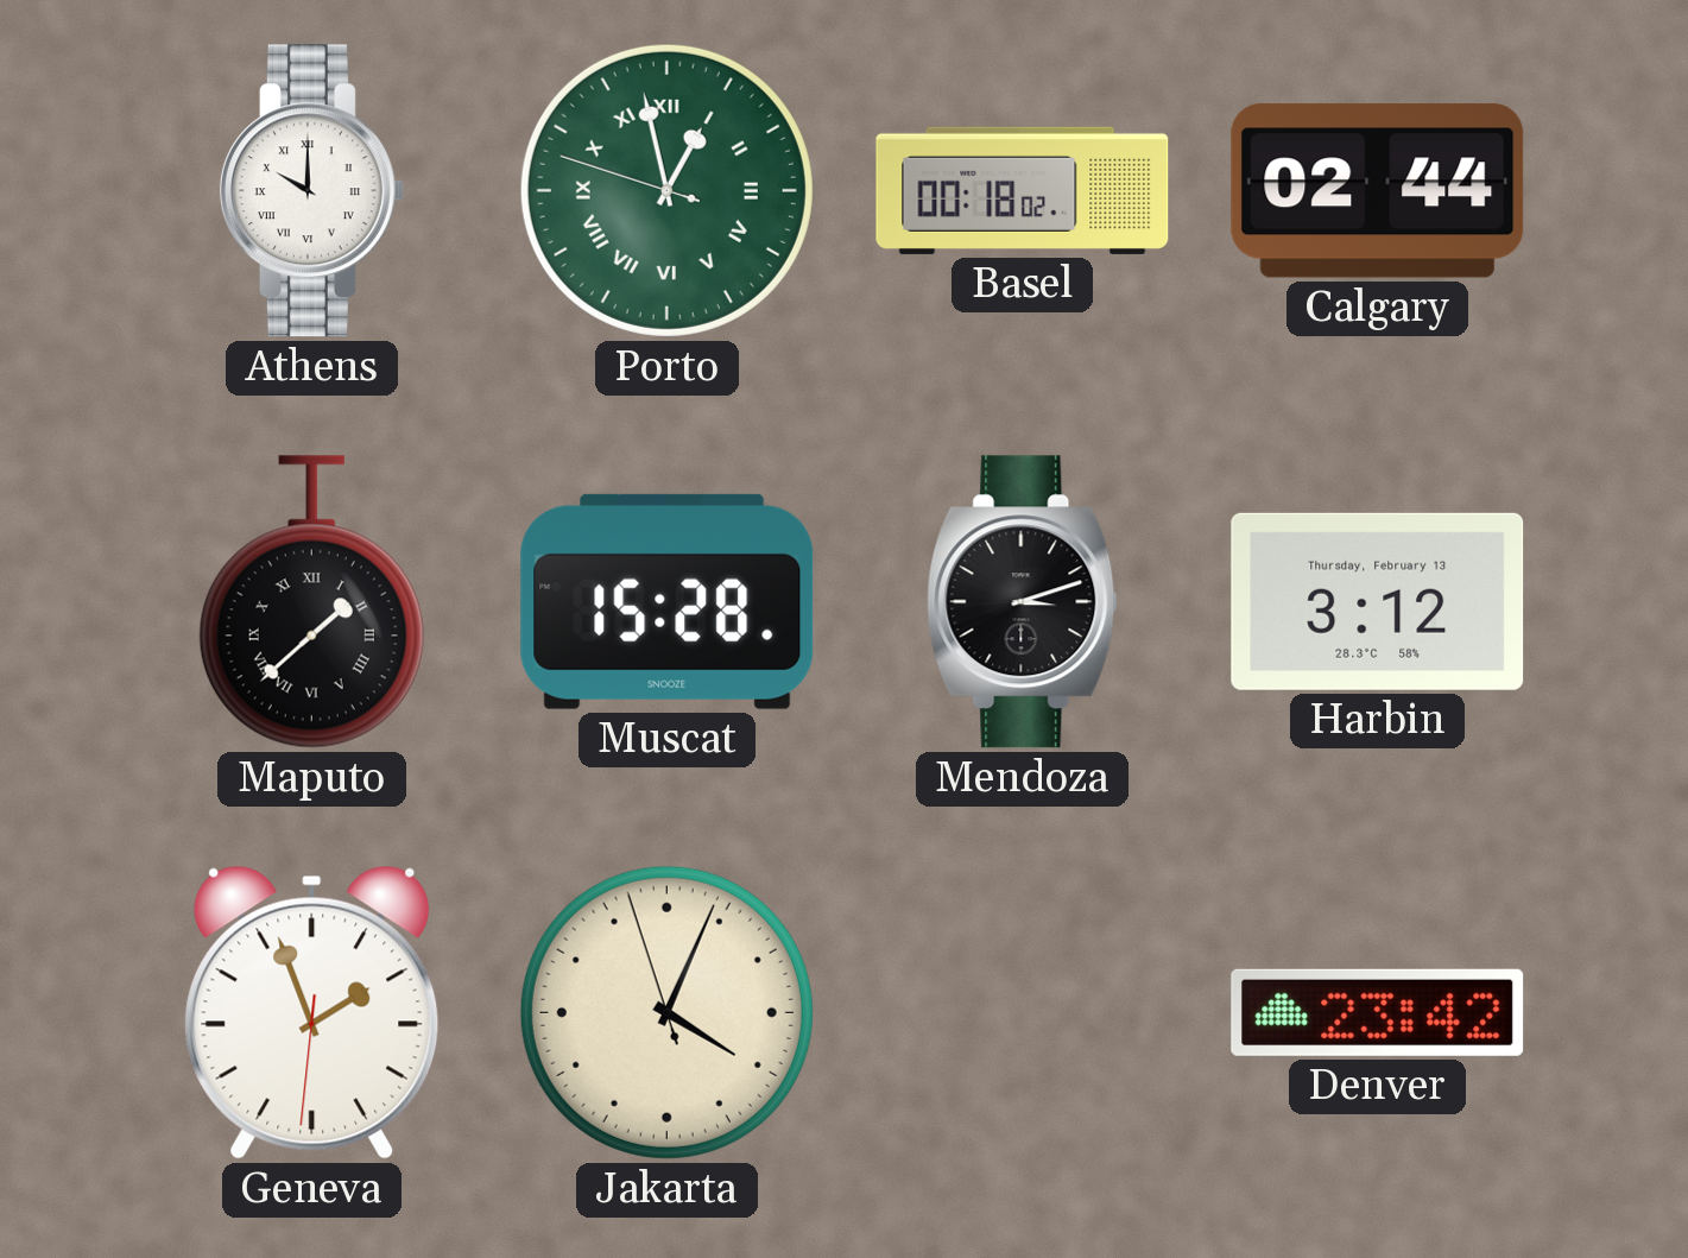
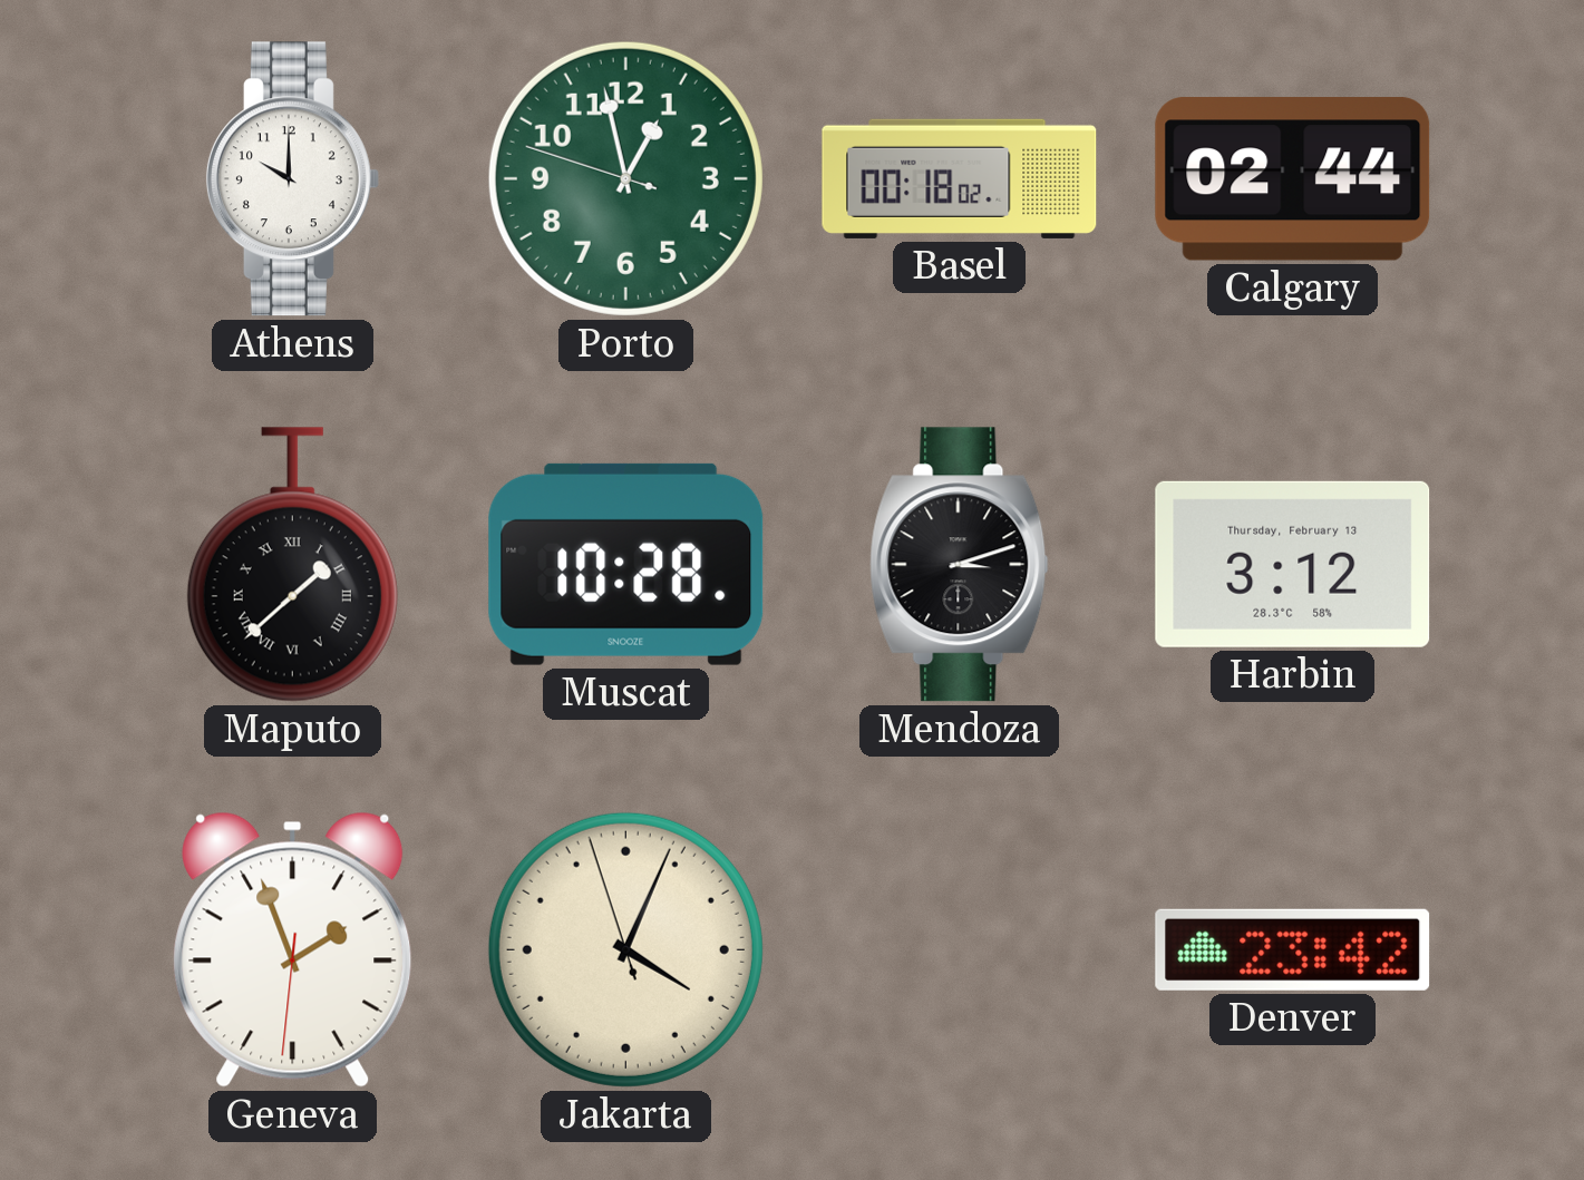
Athens numerals: Roman -> Arabic
Porto numerals: Roman -> Arabic
Muscat: 15:28 -> 10:28
